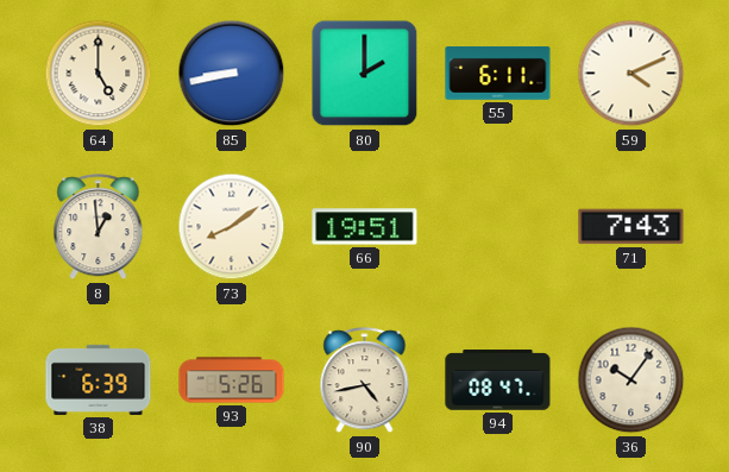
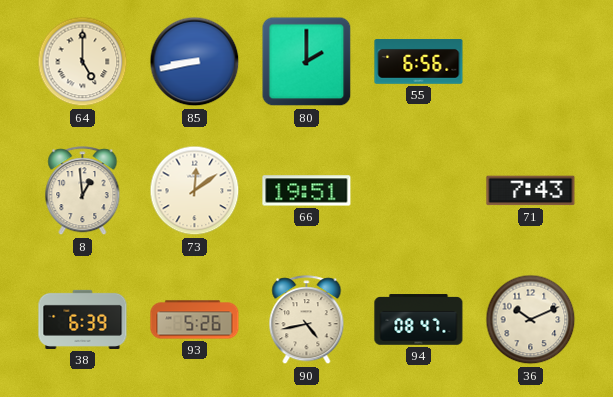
55: 6:11 -> 6:56
59: 4:11 -> none
73: 8:09 -> 12:09
36: 10:06 -> 10:11
